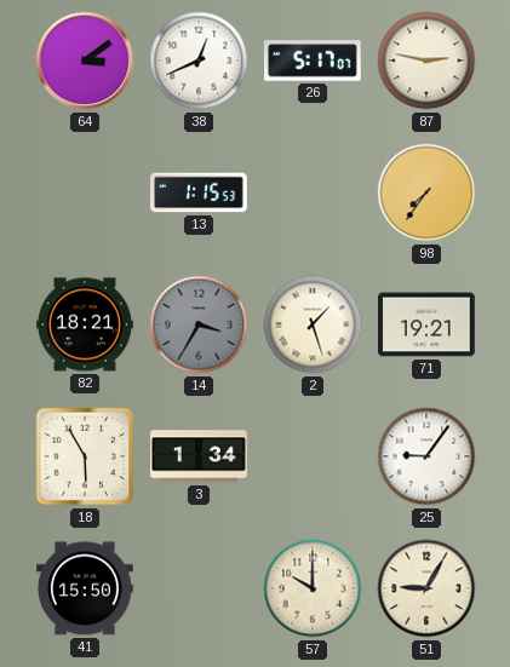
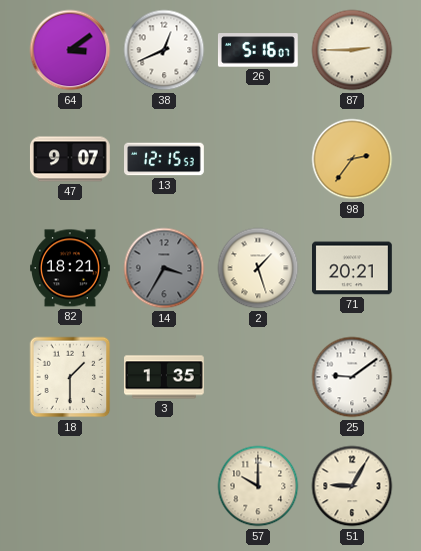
26: 5:17 -> 5:16
87: 2:47 -> 2:45
47: none -> 9:07
13: 1:15 -> 12:15
98: 7:36 -> 2:36
71: 19:21 -> 20:21
18: 5:55 -> 1:30
3: 1:34 -> 1:35
25: 9:06 -> 9:09
41: 15:50 -> none
